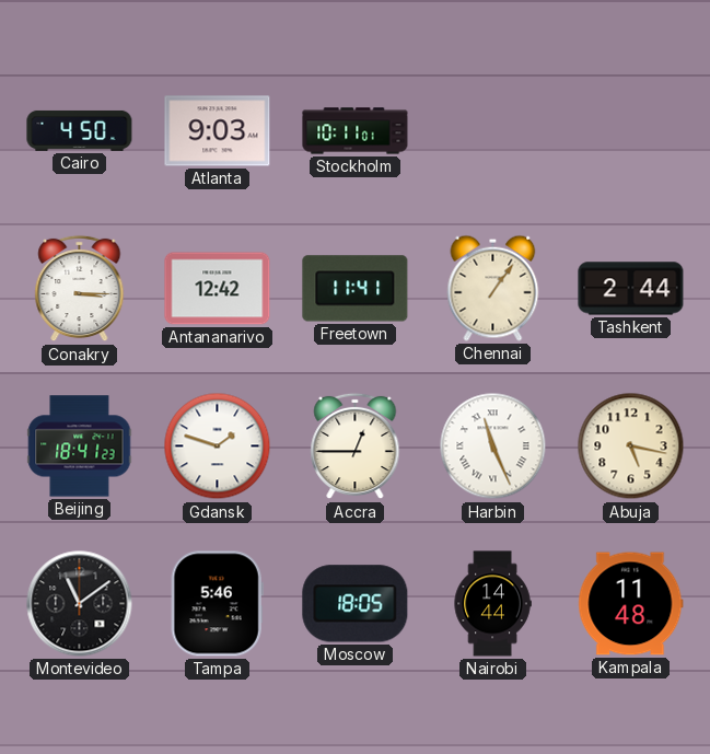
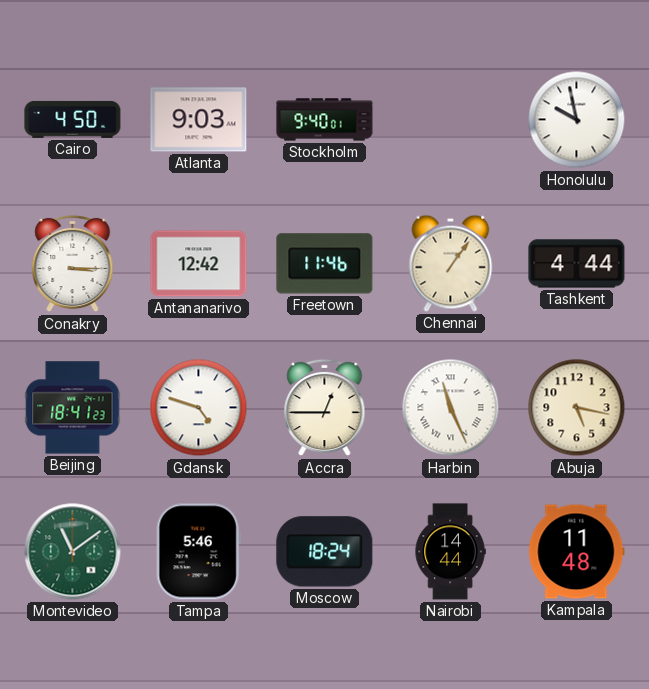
Stockholm: 10:11 -> 9:40
Honolulu: none -> 9:58
Freetown: 11:41 -> 11:46
Tashkent: 2:44 -> 4:44
Gdansk: 1:48 -> 4:48
Montevideo dial: black -> green
Moscow: 18:05 -> 18:24
